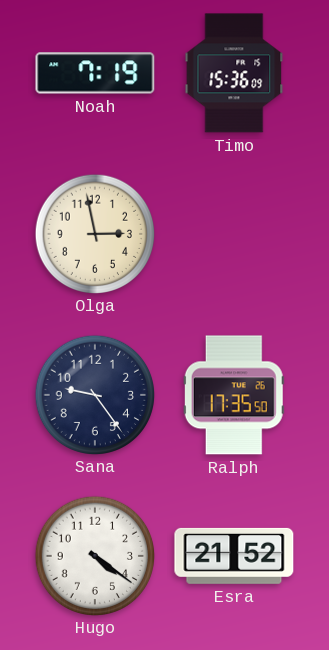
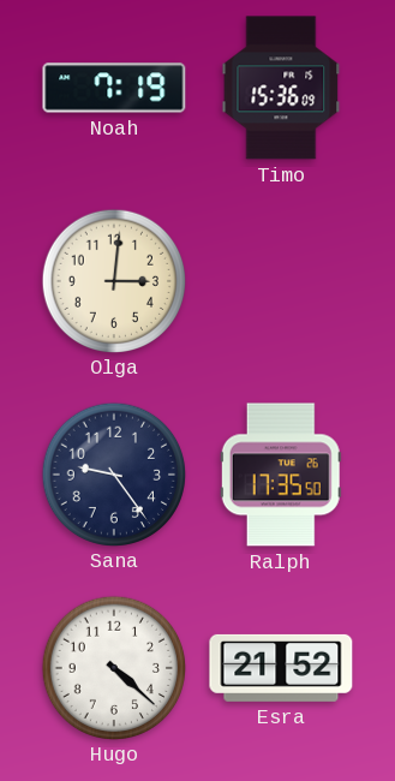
Olga: 2:58 -> 3:01
Hugo: 4:21 -> 4:22
